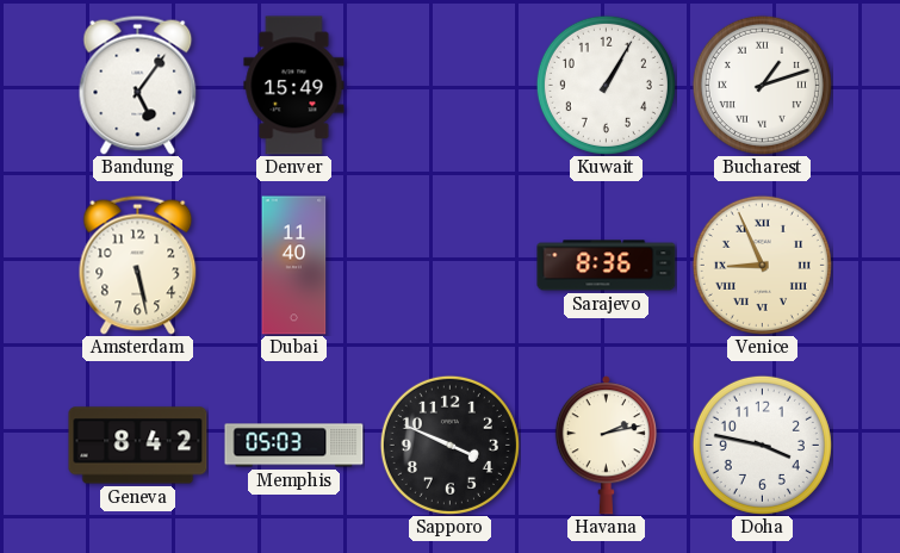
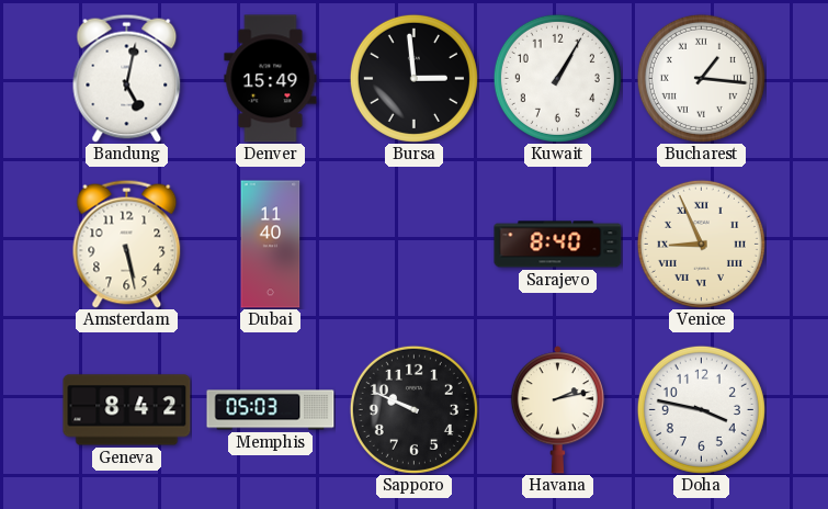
Bandung: 5:06 -> 5:02
Bursa: none -> 2:59
Bucharest: 1:12 -> 1:16
Sarajevo: 8:36 -> 8:40
Sapporo: 3:49 -> 9:49
